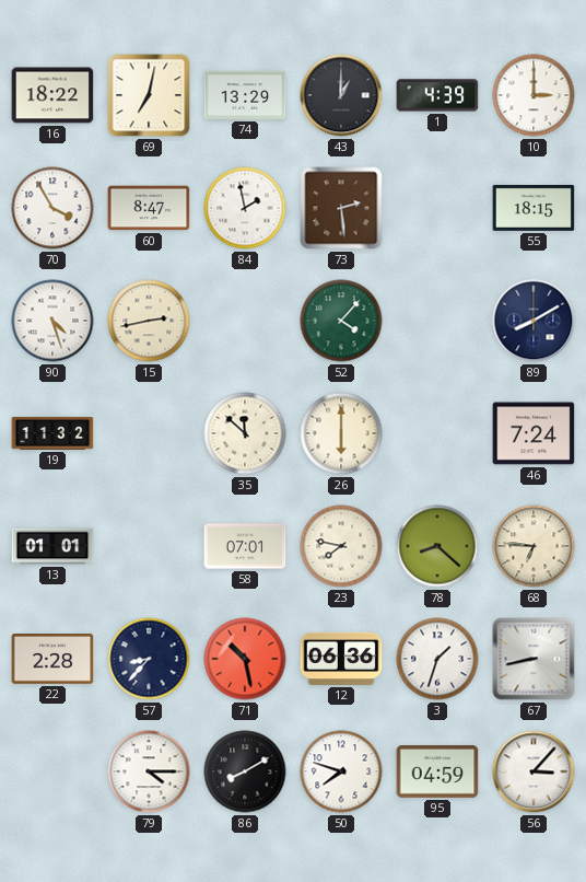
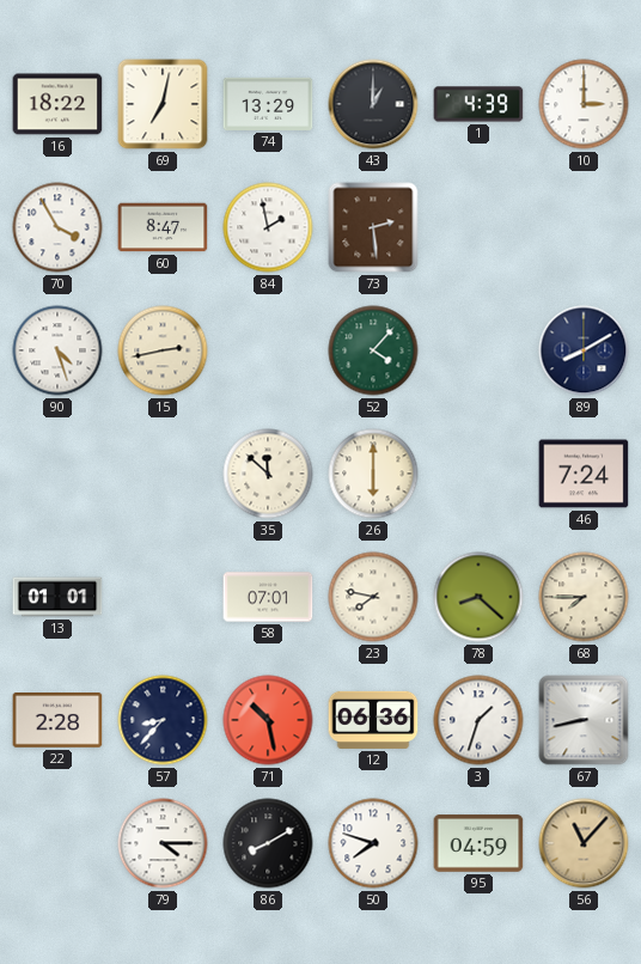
55: 18:15 -> none
19: 11:32 -> none
68: 6:46 -> 7:45
56: 3:07 -> 11:07
56 dial: white -> champagne
